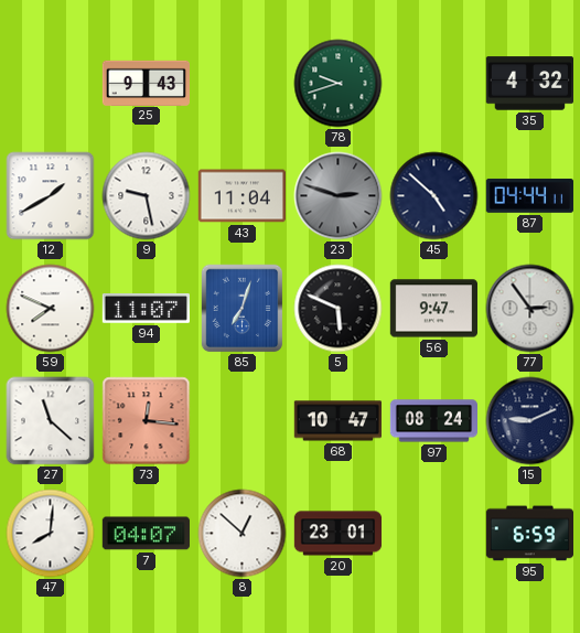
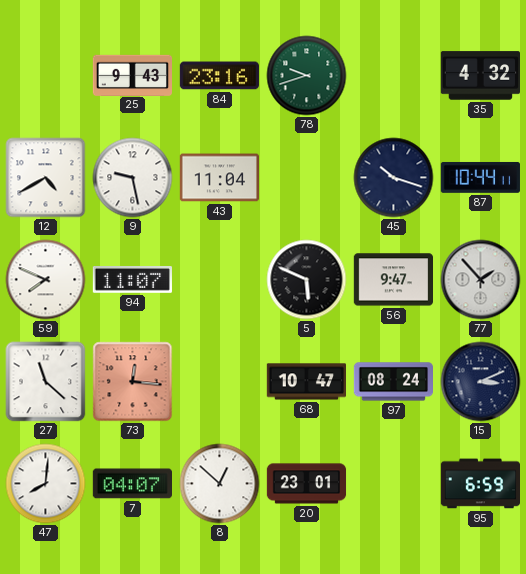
84: none -> 23:16
12: 1:40 -> 4:40
23: 2:48 -> none
45: 4:52 -> 10:18
87: 04:44 -> 10:44
85: 7:03 -> none
77: 2:54 -> 1:53
15: 9:11 -> 3:11
